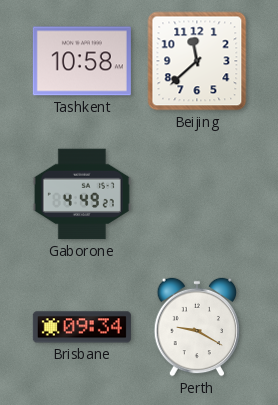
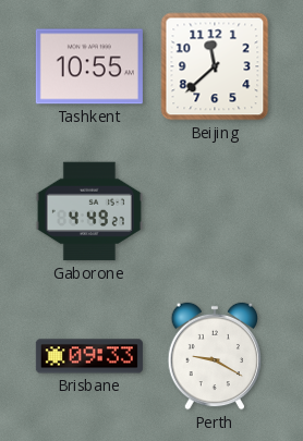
Tashkent: 10:58 -> 10:55
Brisbane: 09:34 -> 09:33
